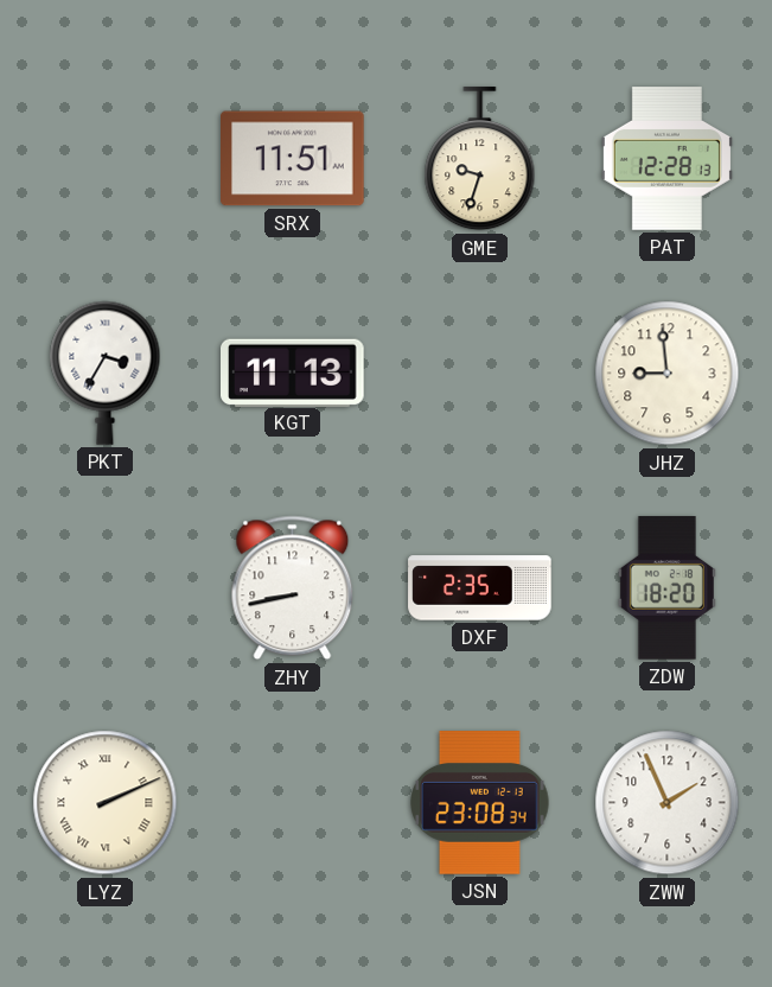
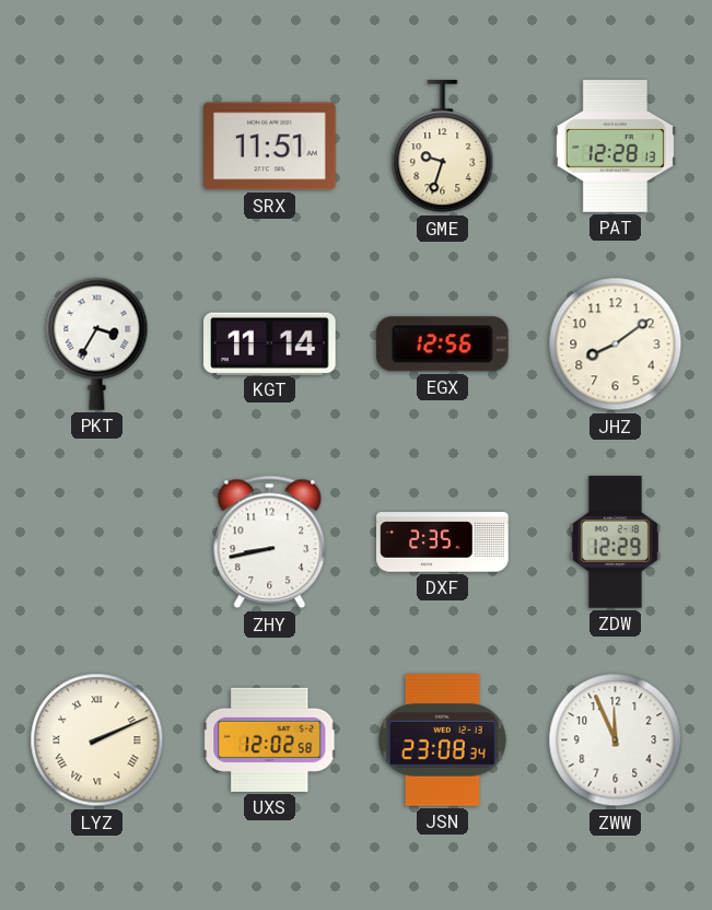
KGT: 11:13 -> 11:14
EGX: none -> 12:56
JHZ: 8:59 -> 8:09
ZDW: 18:20 -> 12:29
UXS: none -> 12:02
ZWW: 1:56 -> 11:56
